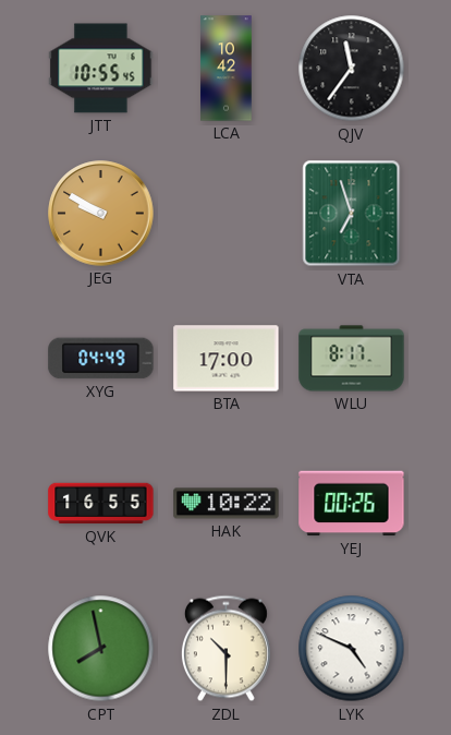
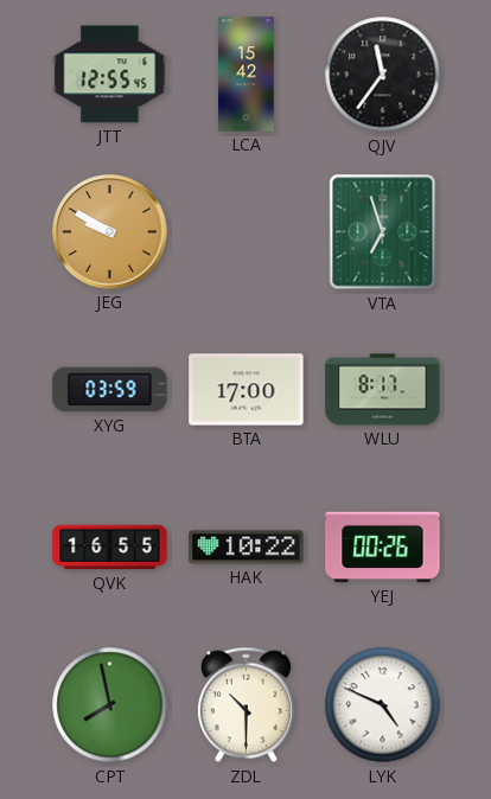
JTT: 10:55 -> 12:55
LCA: 10:42 -> 15:42
XYG: 04:49 -> 03:59
